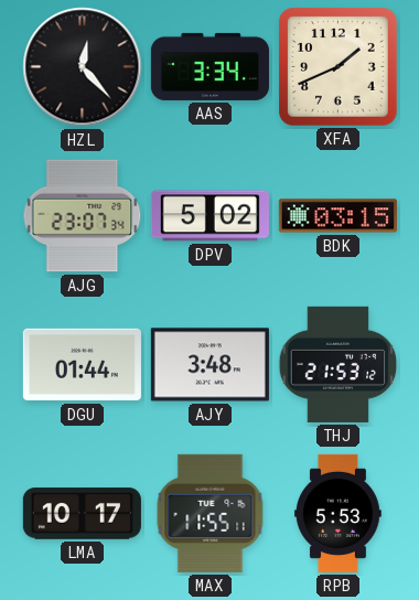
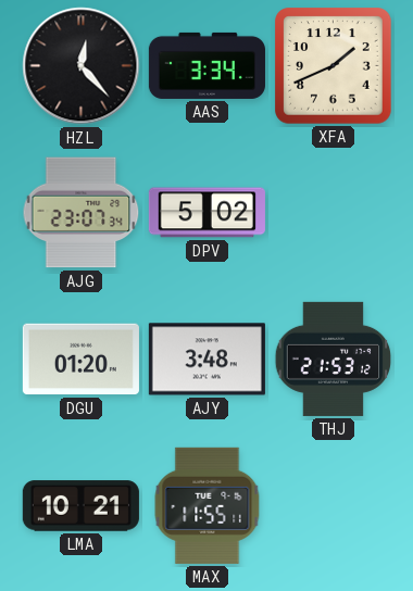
BDK: 03:15 -> none
DGU: 01:44 -> 01:20
LMA: 10:17 -> 10:21
RPB: 5:53 -> none
